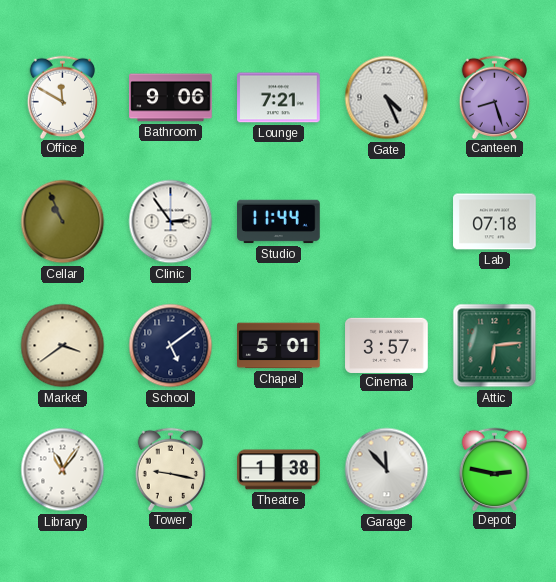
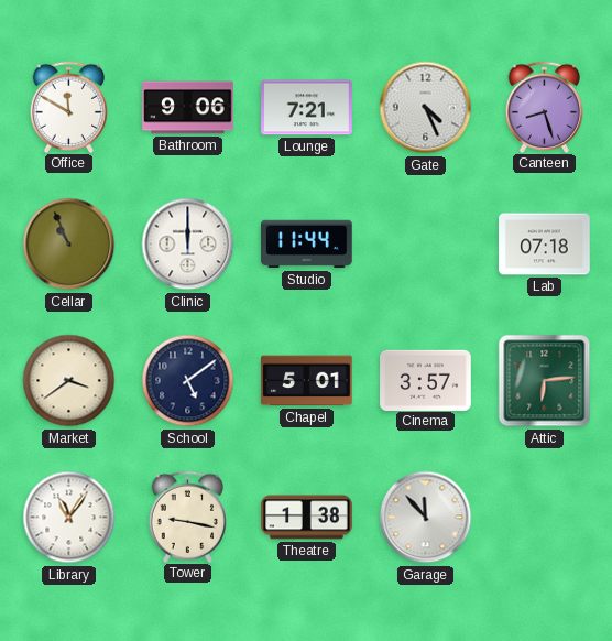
Clinic: 2:54 -> 12:00
Depot: 2:47 -> none
